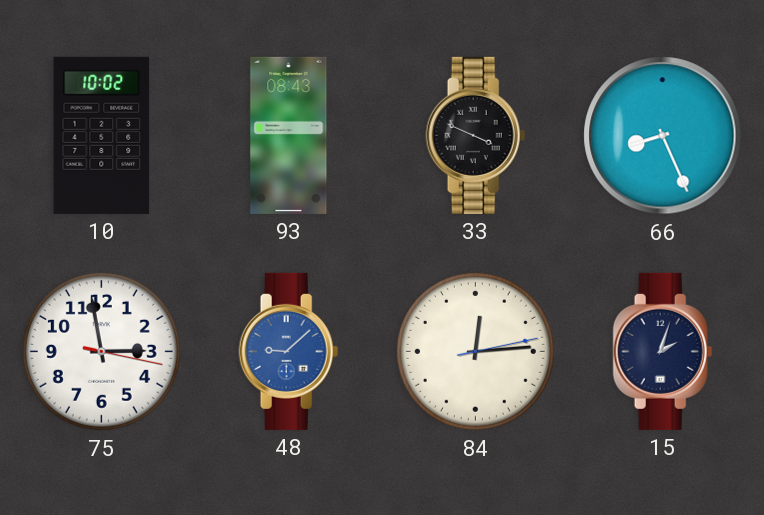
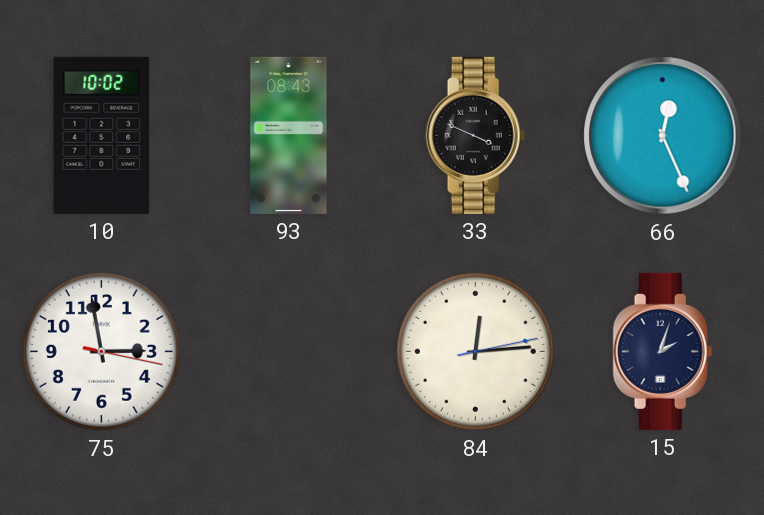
66: 8:26 -> 12:26
48: 9:08 -> none
